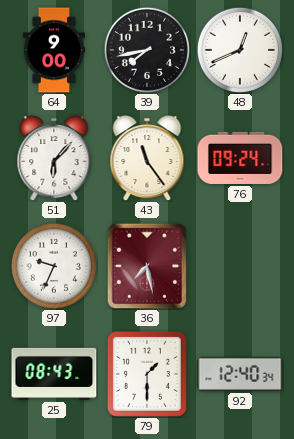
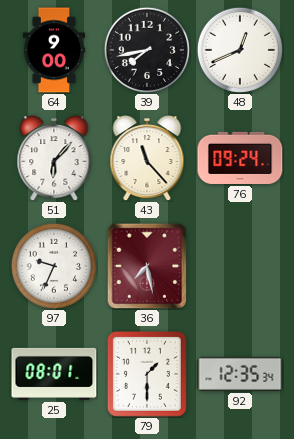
43: 11:24 -> 11:23
25: 08:43 -> 08:01
92: 12:40 -> 12:35
